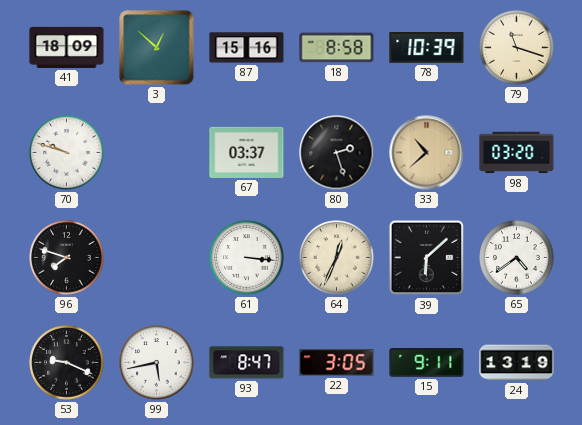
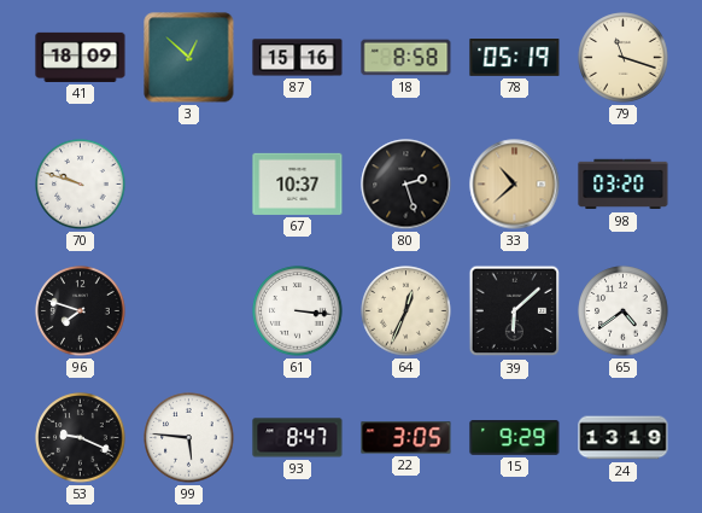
78: 10:39 -> 05:19
67: 03:37 -> 10:37
99: 5:43 -> 5:46
15: 9:11 -> 9:29
